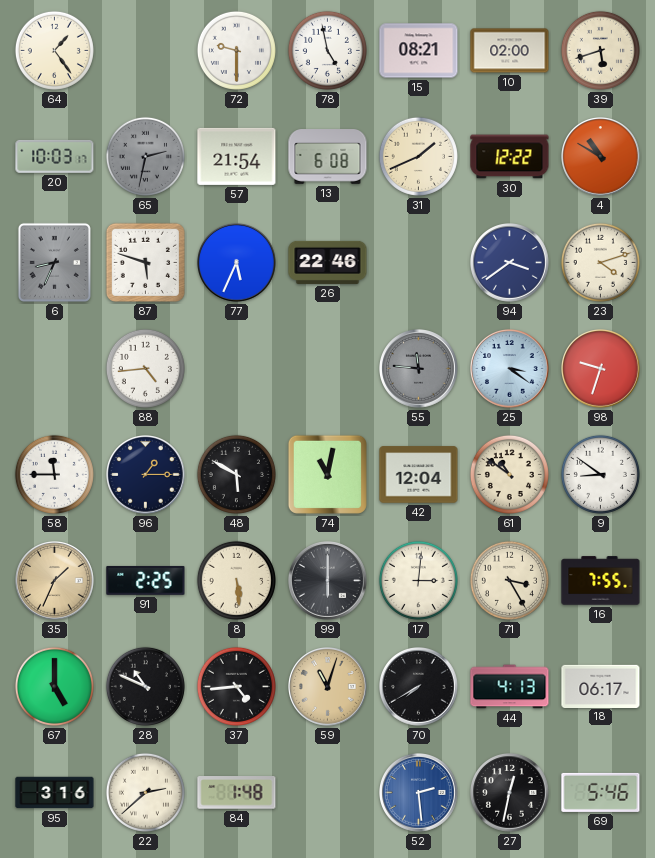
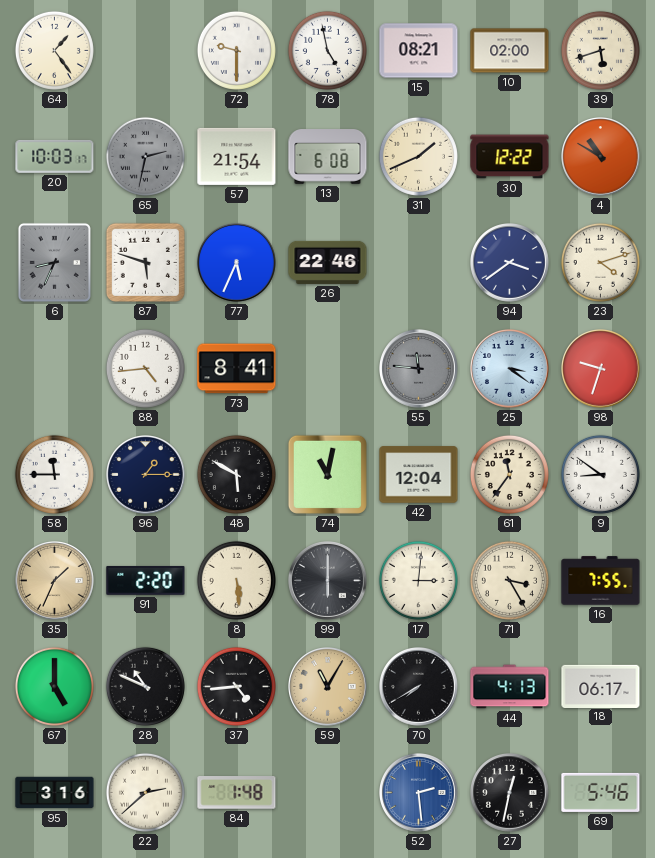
73: none -> 8:41
61: 10:51 -> 11:36
91: 2:25 -> 2:20
59: 11:03 -> 11:05
